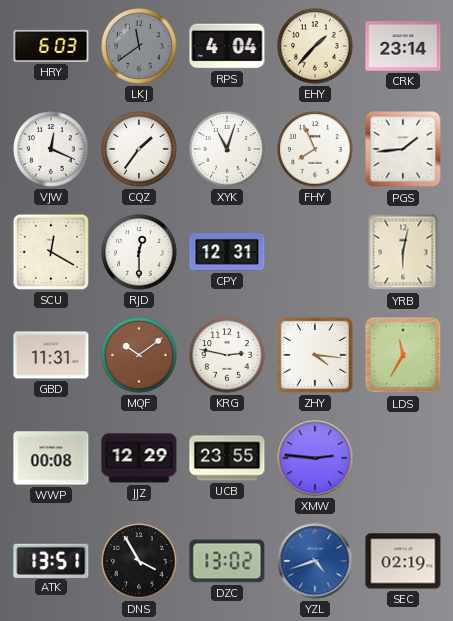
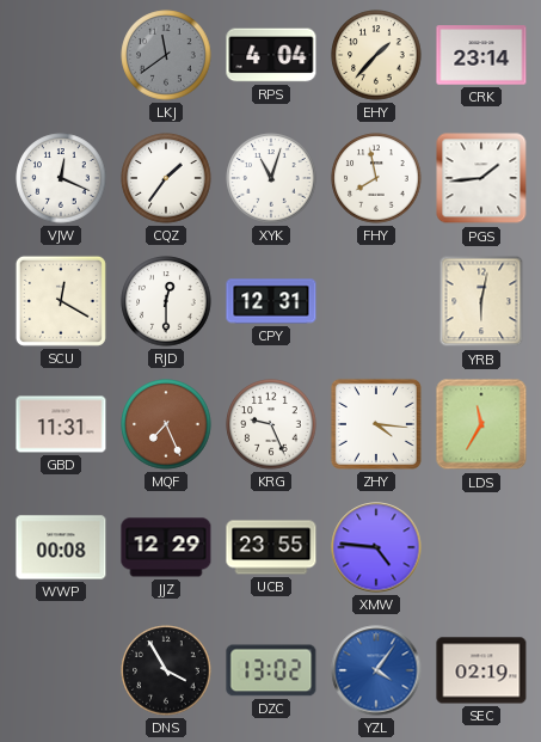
HRY: 6:03 -> none
FHY: 7:56 -> 7:58
MQF: 10:09 -> 7:26
KRG: 2:47 -> 9:26
XMW: 2:46 -> 4:46
ATK: 13:51 -> none
YZL: 4:42 -> 4:06
